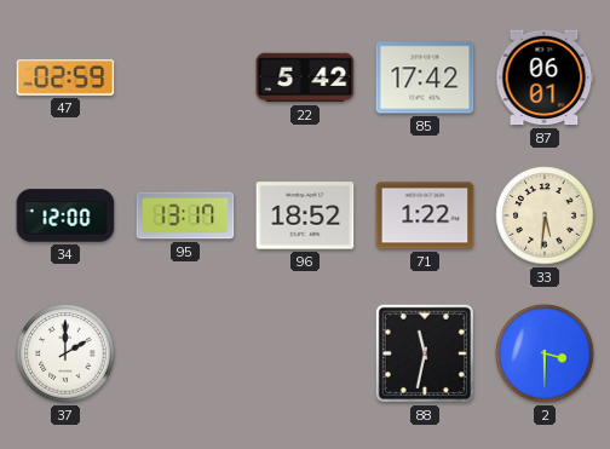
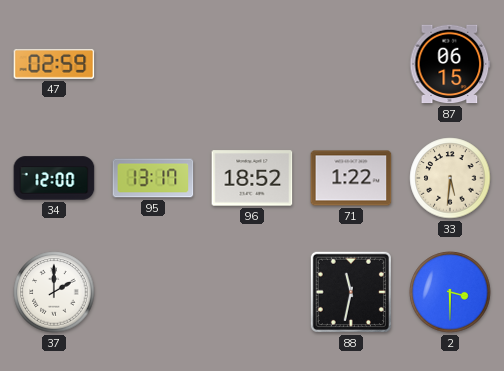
22: 5:42 -> none
85: 17:42 -> none
87: 06:01 -> 06:15
